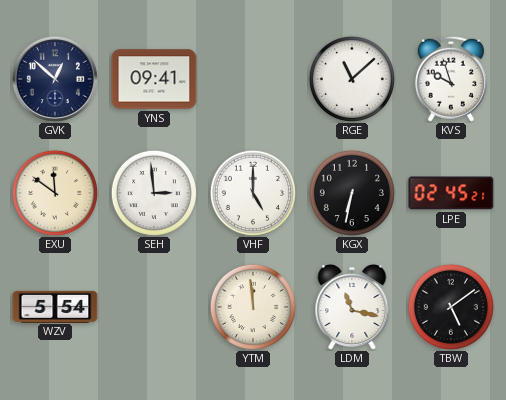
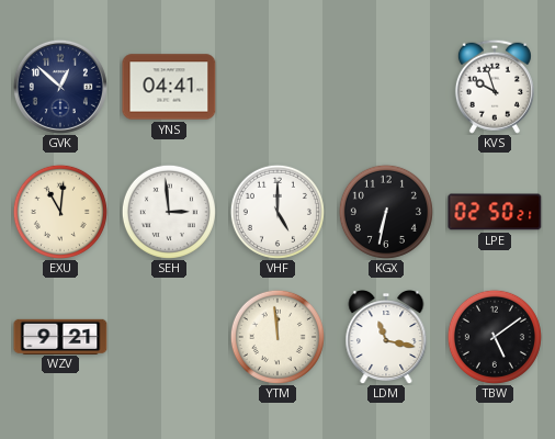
YNS: 09:41 -> 04:41
RGE: 11:08 -> none
EXU: 11:51 -> 11:01
LPE: 02:45 -> 02:50
WZV: 5:54 -> 9:21
